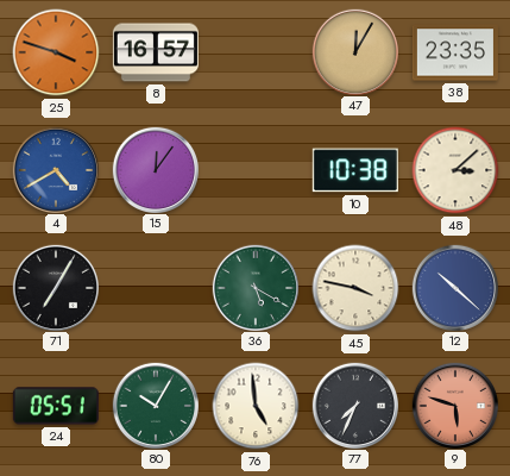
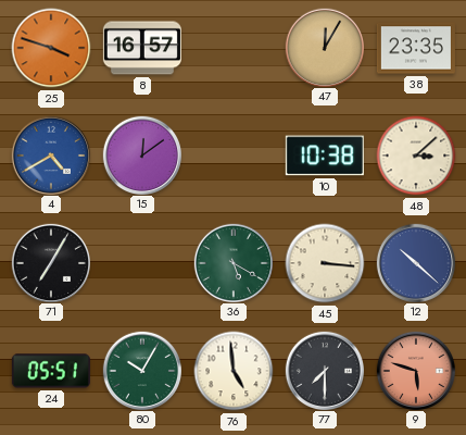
15: 12:06 -> 12:09
45: 3:47 -> 3:16
77: 7:34 -> 7:30
